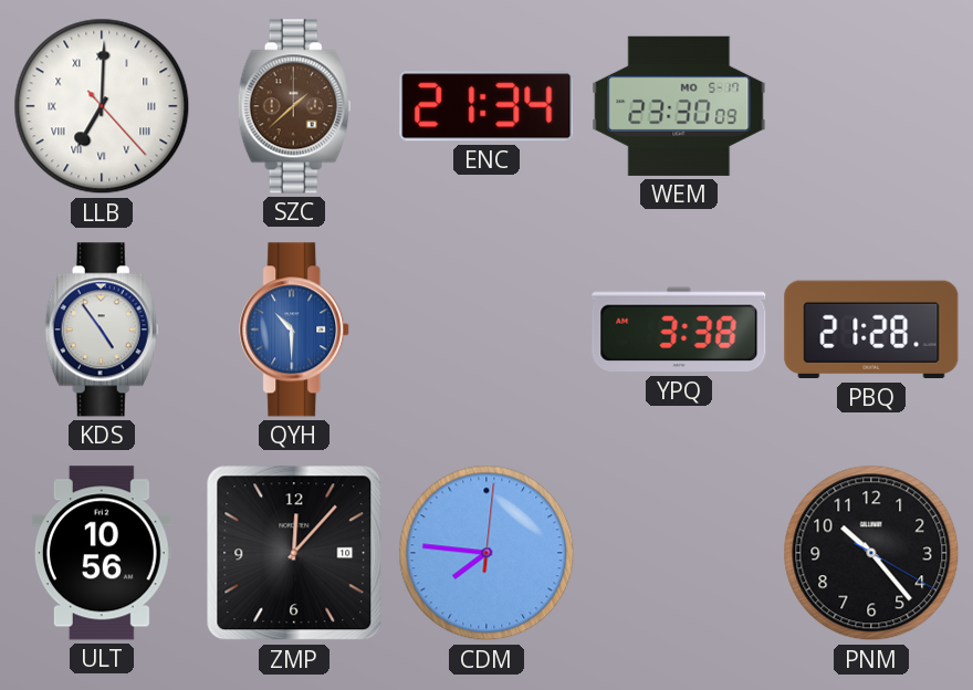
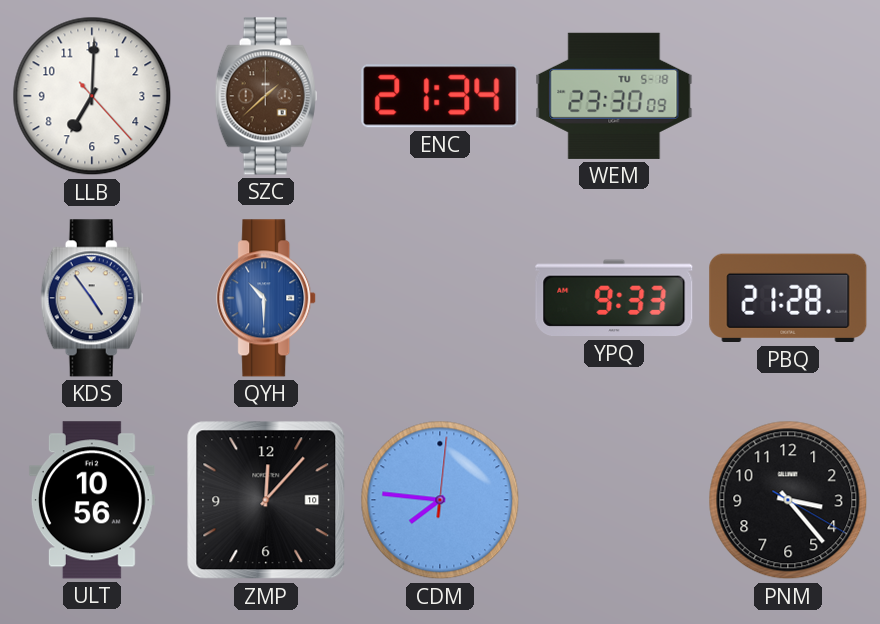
LLB numerals: Roman -> Arabic
WEM date: MO 5-17 -> TU 5-18
YPQ: 3:38 -> 9:33
PNM: 10:23 -> 3:23
